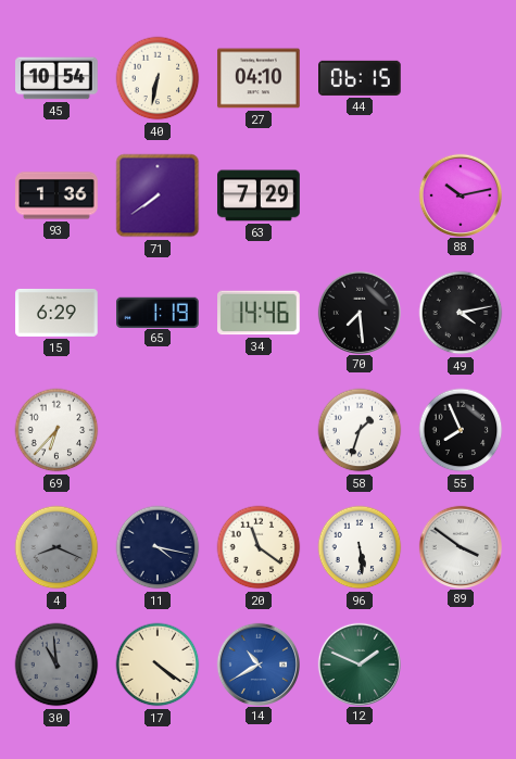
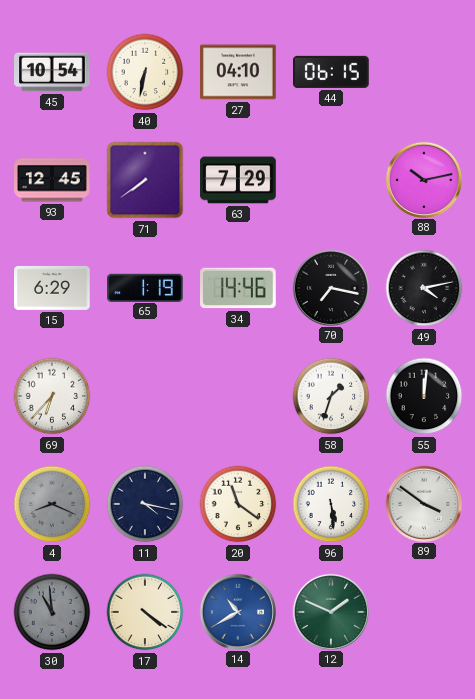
93: 1:36 -> 12:45
70: 7:29 -> 7:17
55: 7:56 -> 12:01
